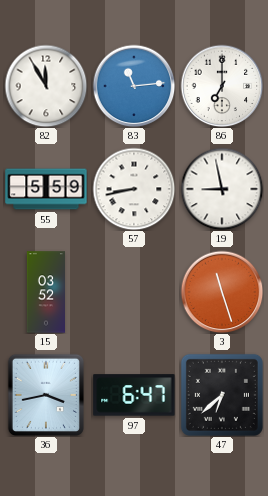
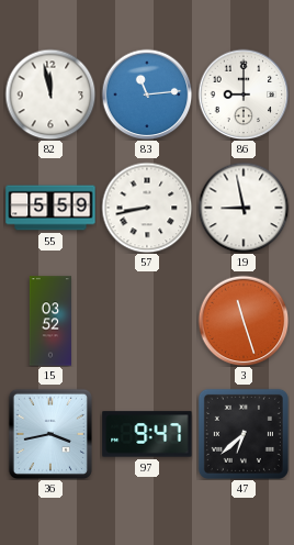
82: 11:55 -> 11:58
86: 7:00 -> 9:00
97: 6:47 -> 9:47
